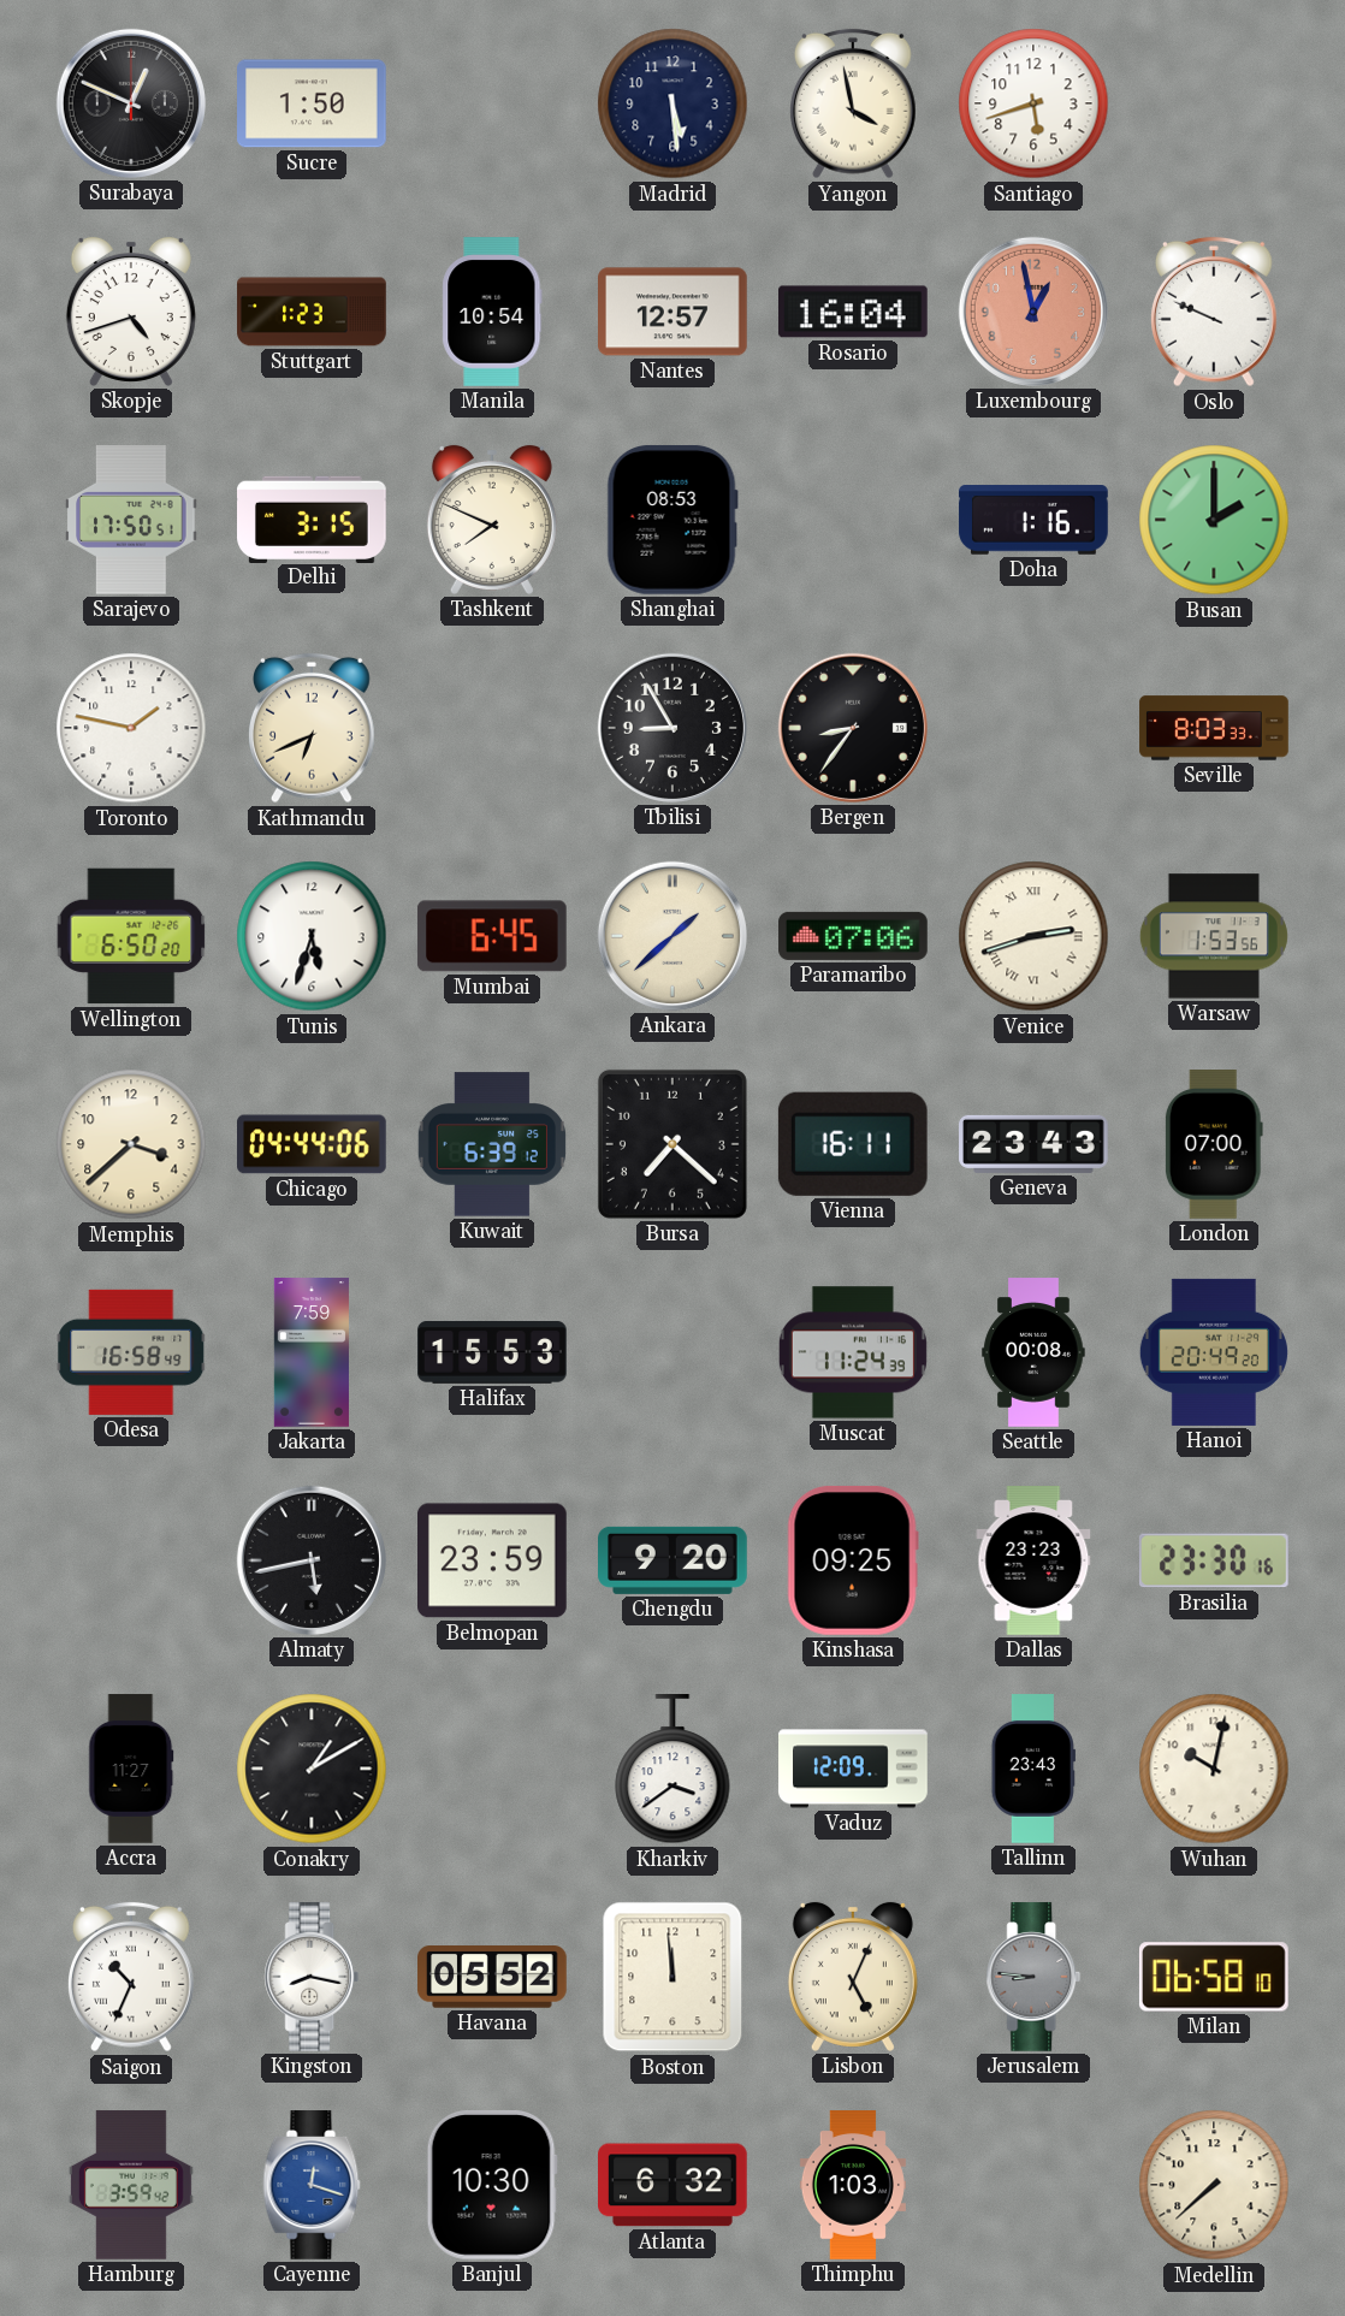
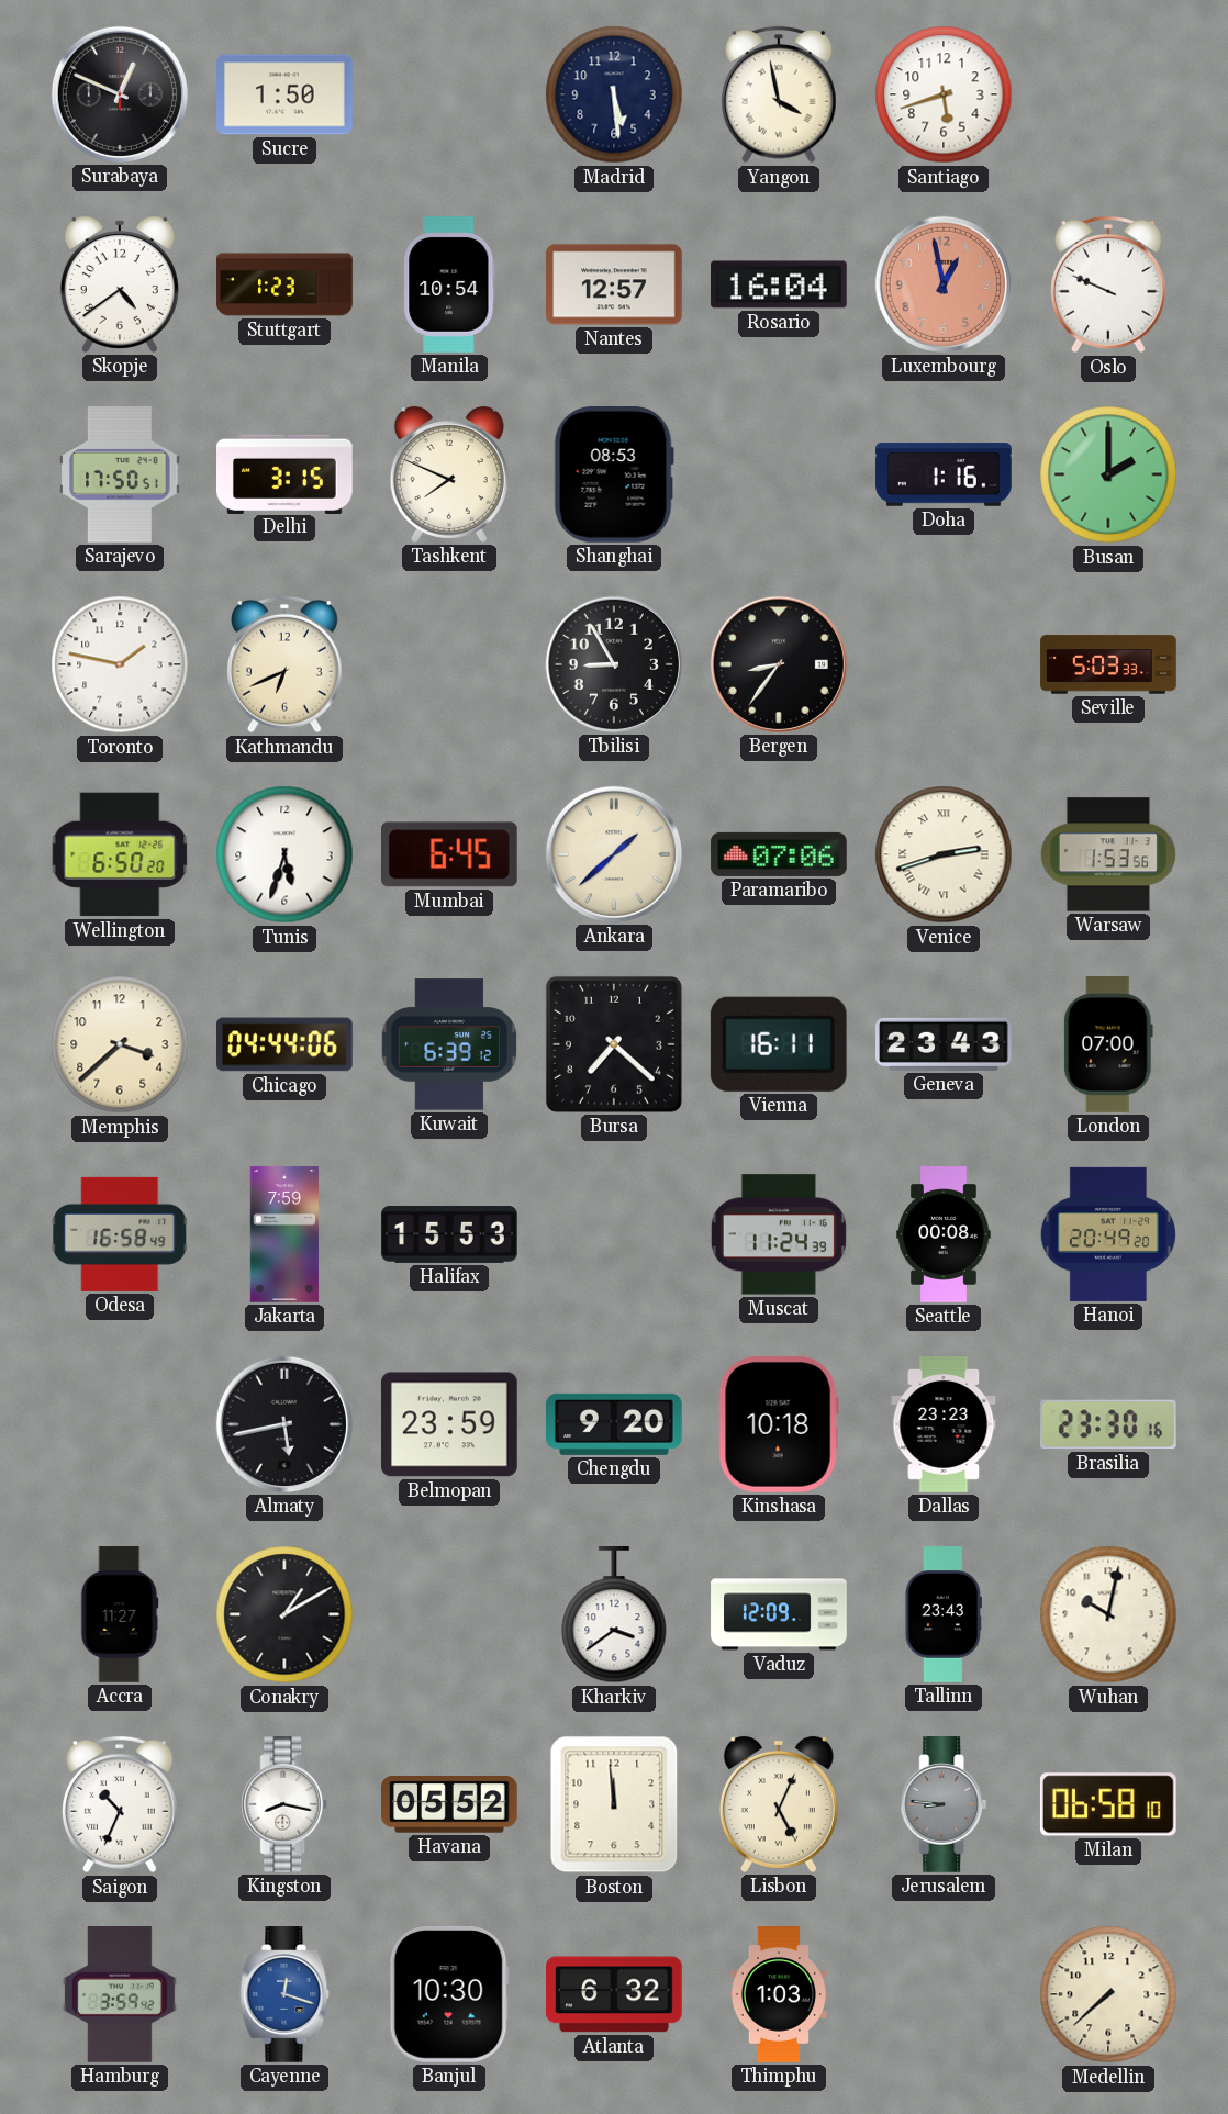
Skopje: 4:42 -> 4:39
Seville: 8:03 -> 5:03
Kinshasa: 09:25 -> 10:18
